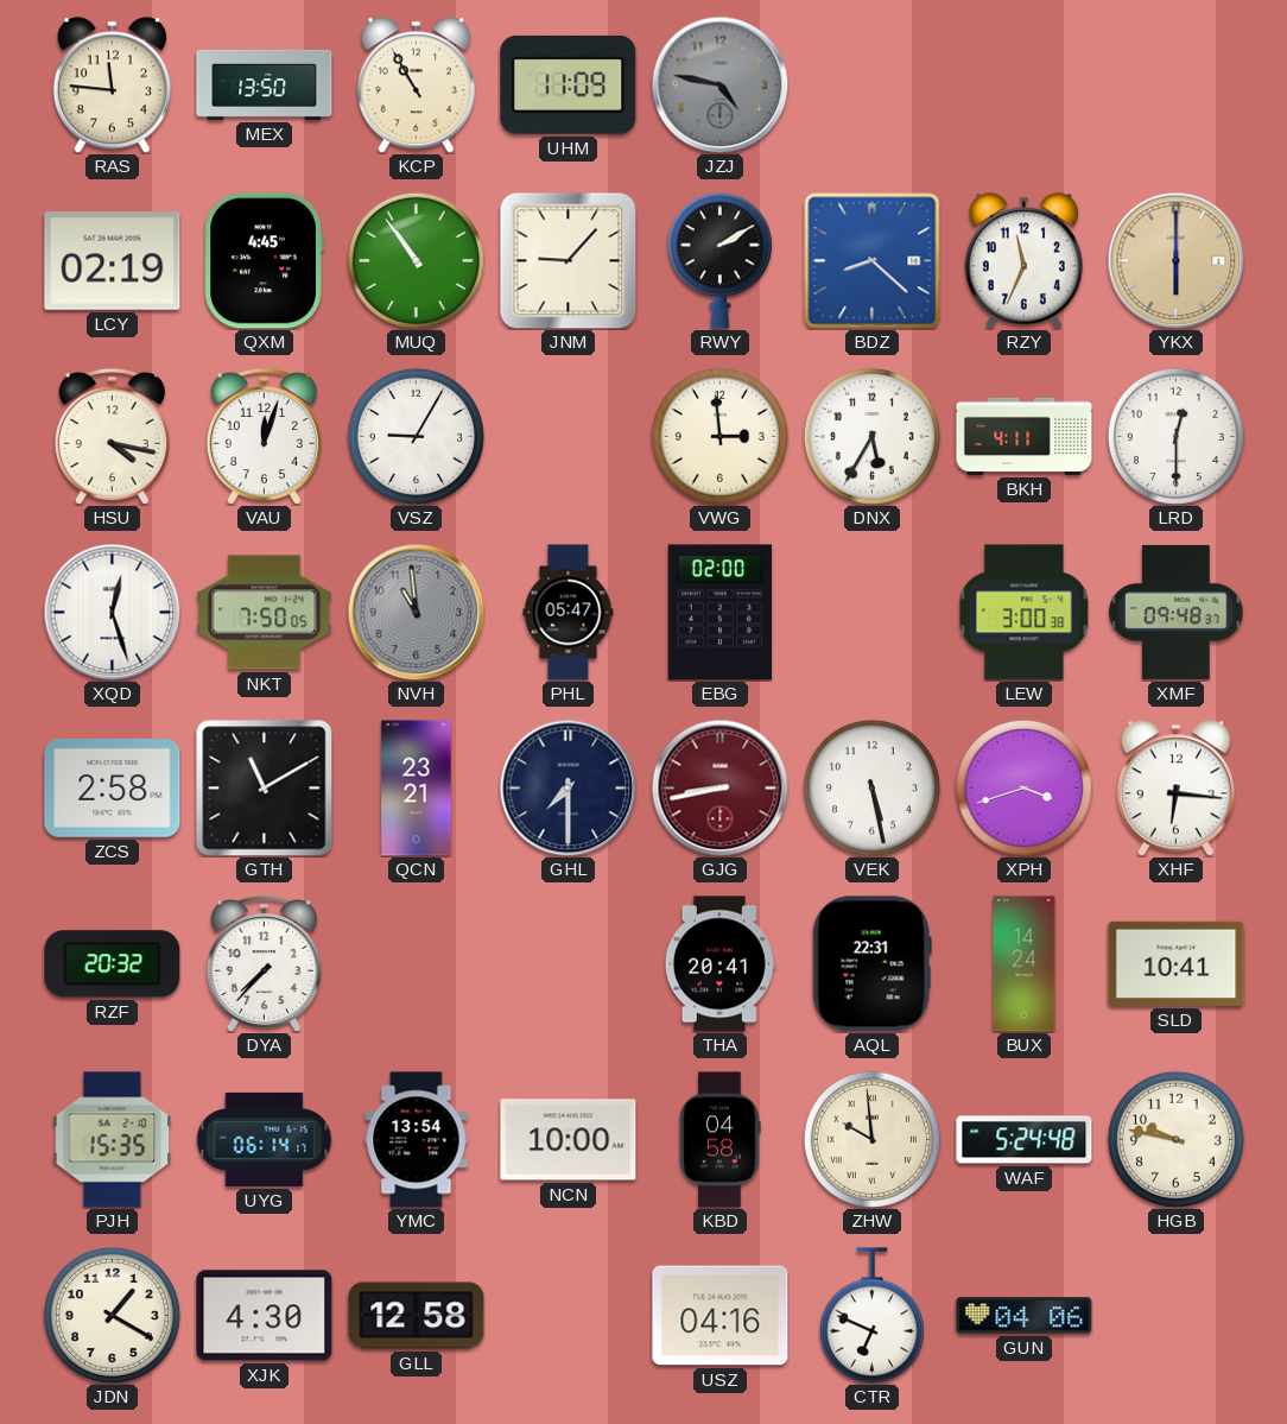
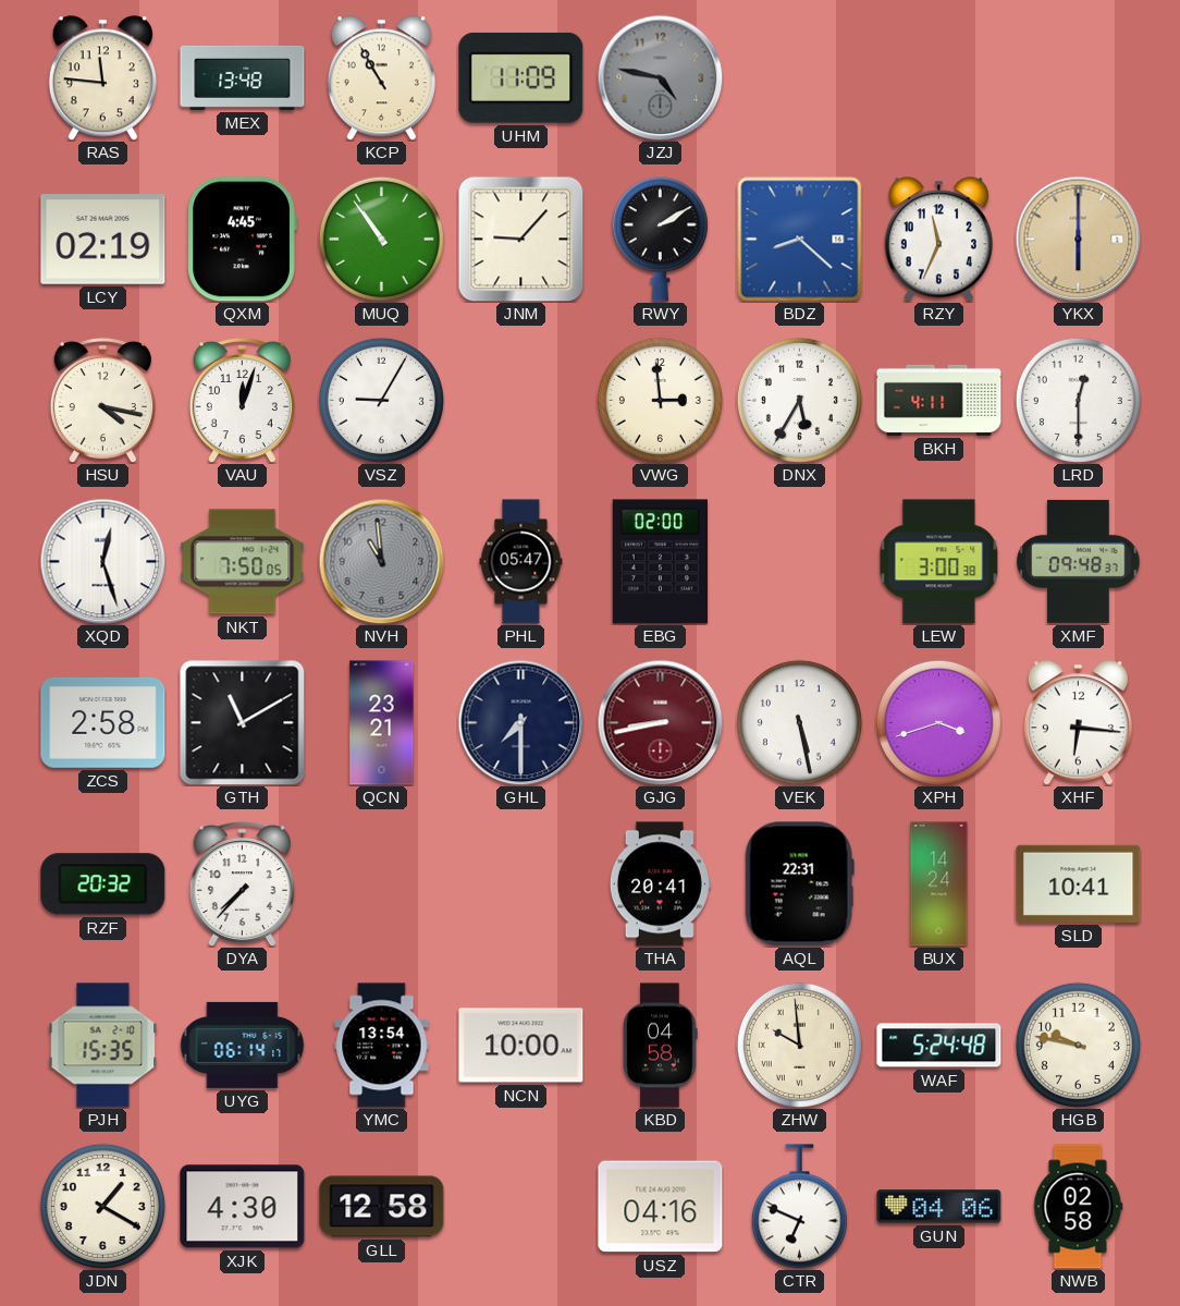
MEX: 13:50 -> 13:48
NWB: none -> 02:58
